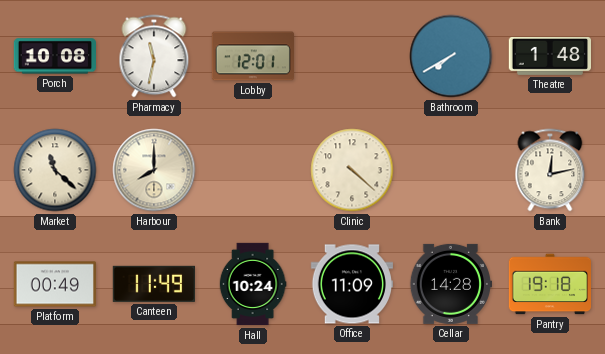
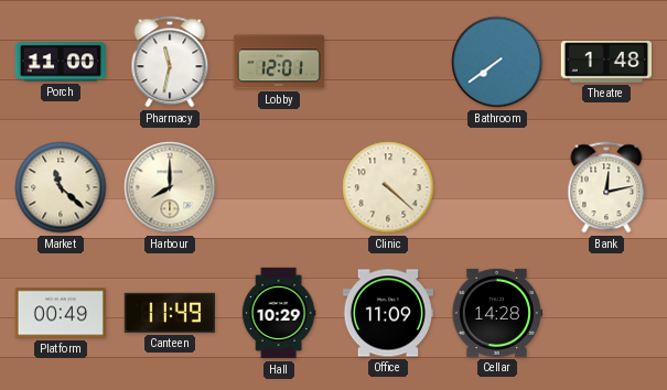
Porch: 10:08 -> 11:00
Bathroom: 7:40 -> 7:39
Hall: 10:24 -> 10:29
Pantry: 19:18 -> none
